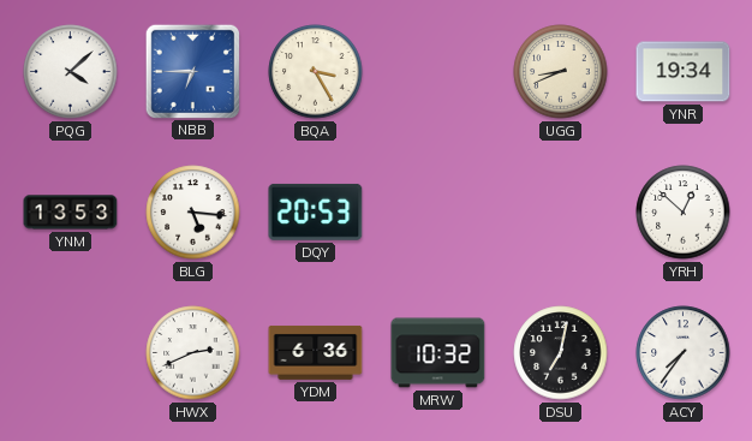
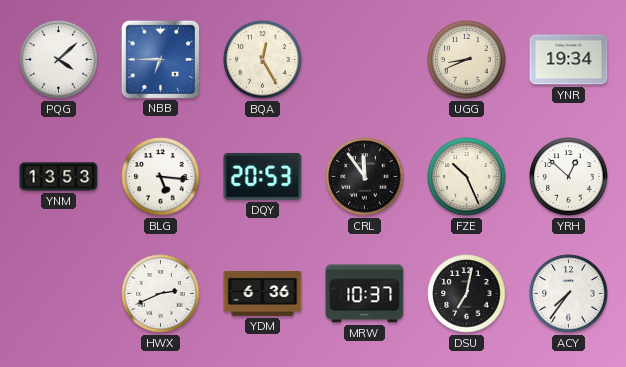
BQA: 3:25 -> 12:25
CRL: none -> 11:54
FZE: none -> 10:26
MRW: 10:32 -> 10:37
